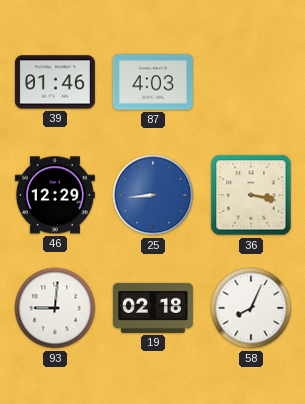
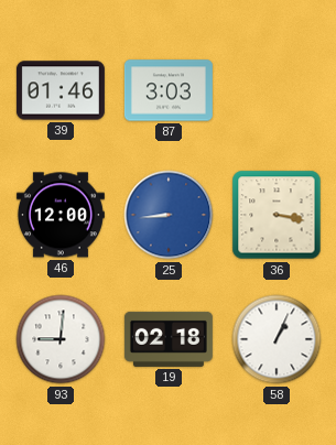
87: 4:03 -> 3:03
46: 12:29 -> 12:00
58: 8:04 -> 1:04
